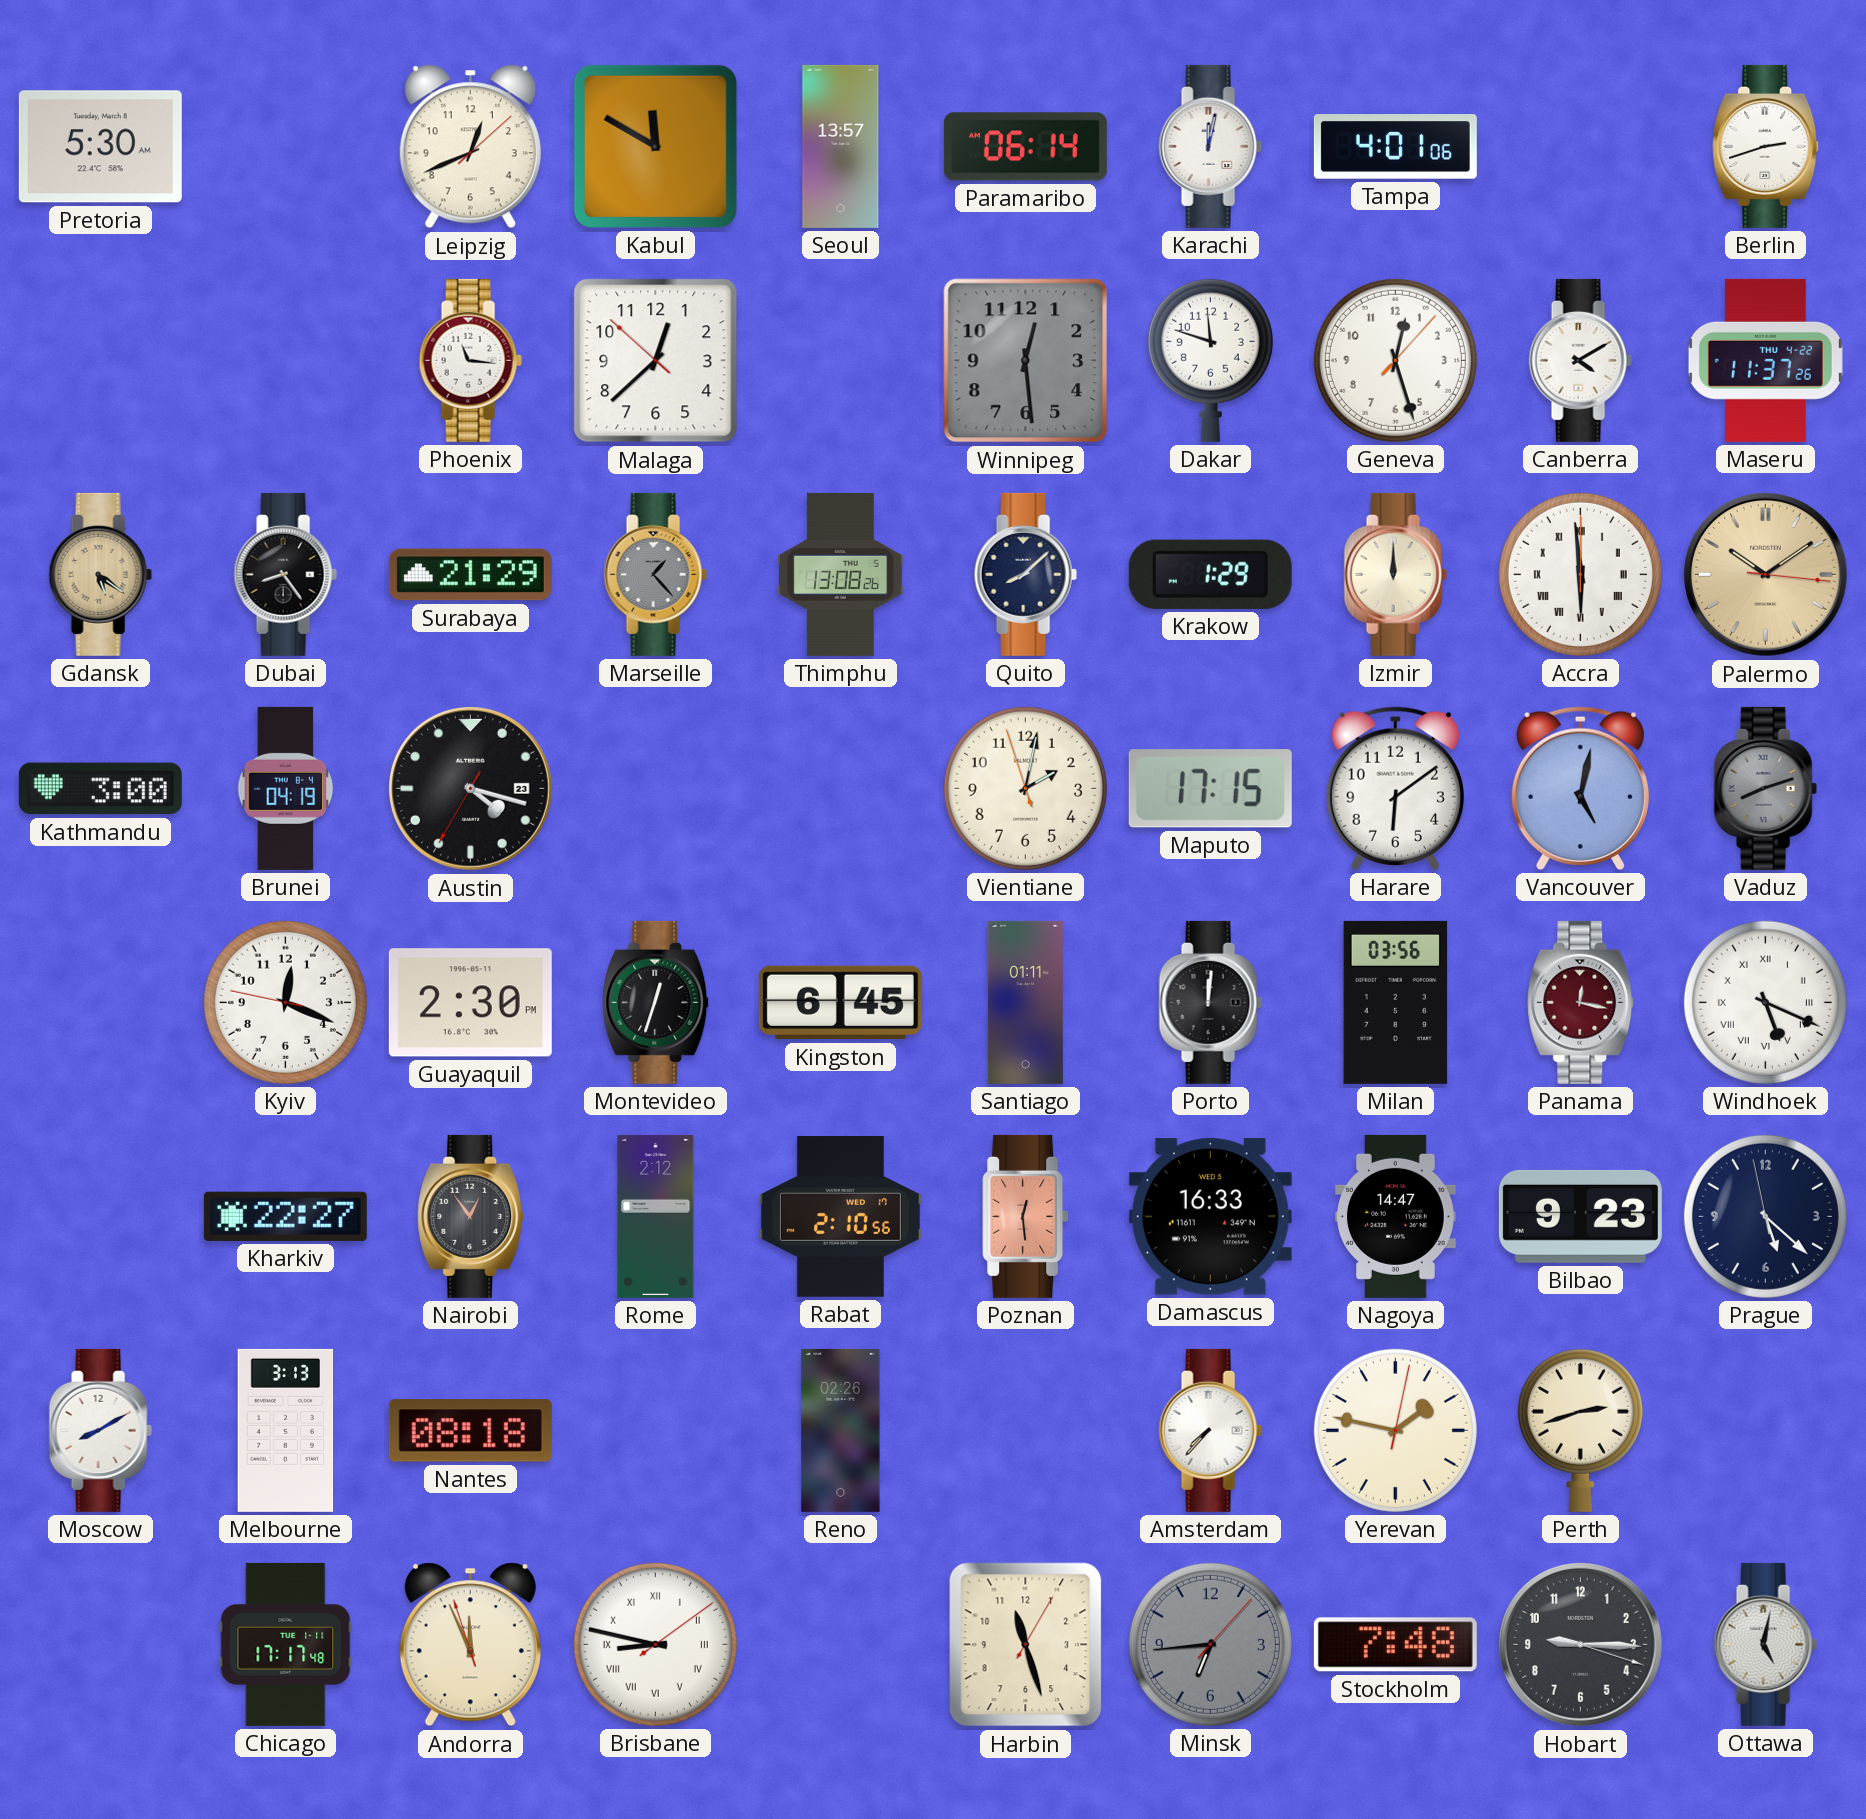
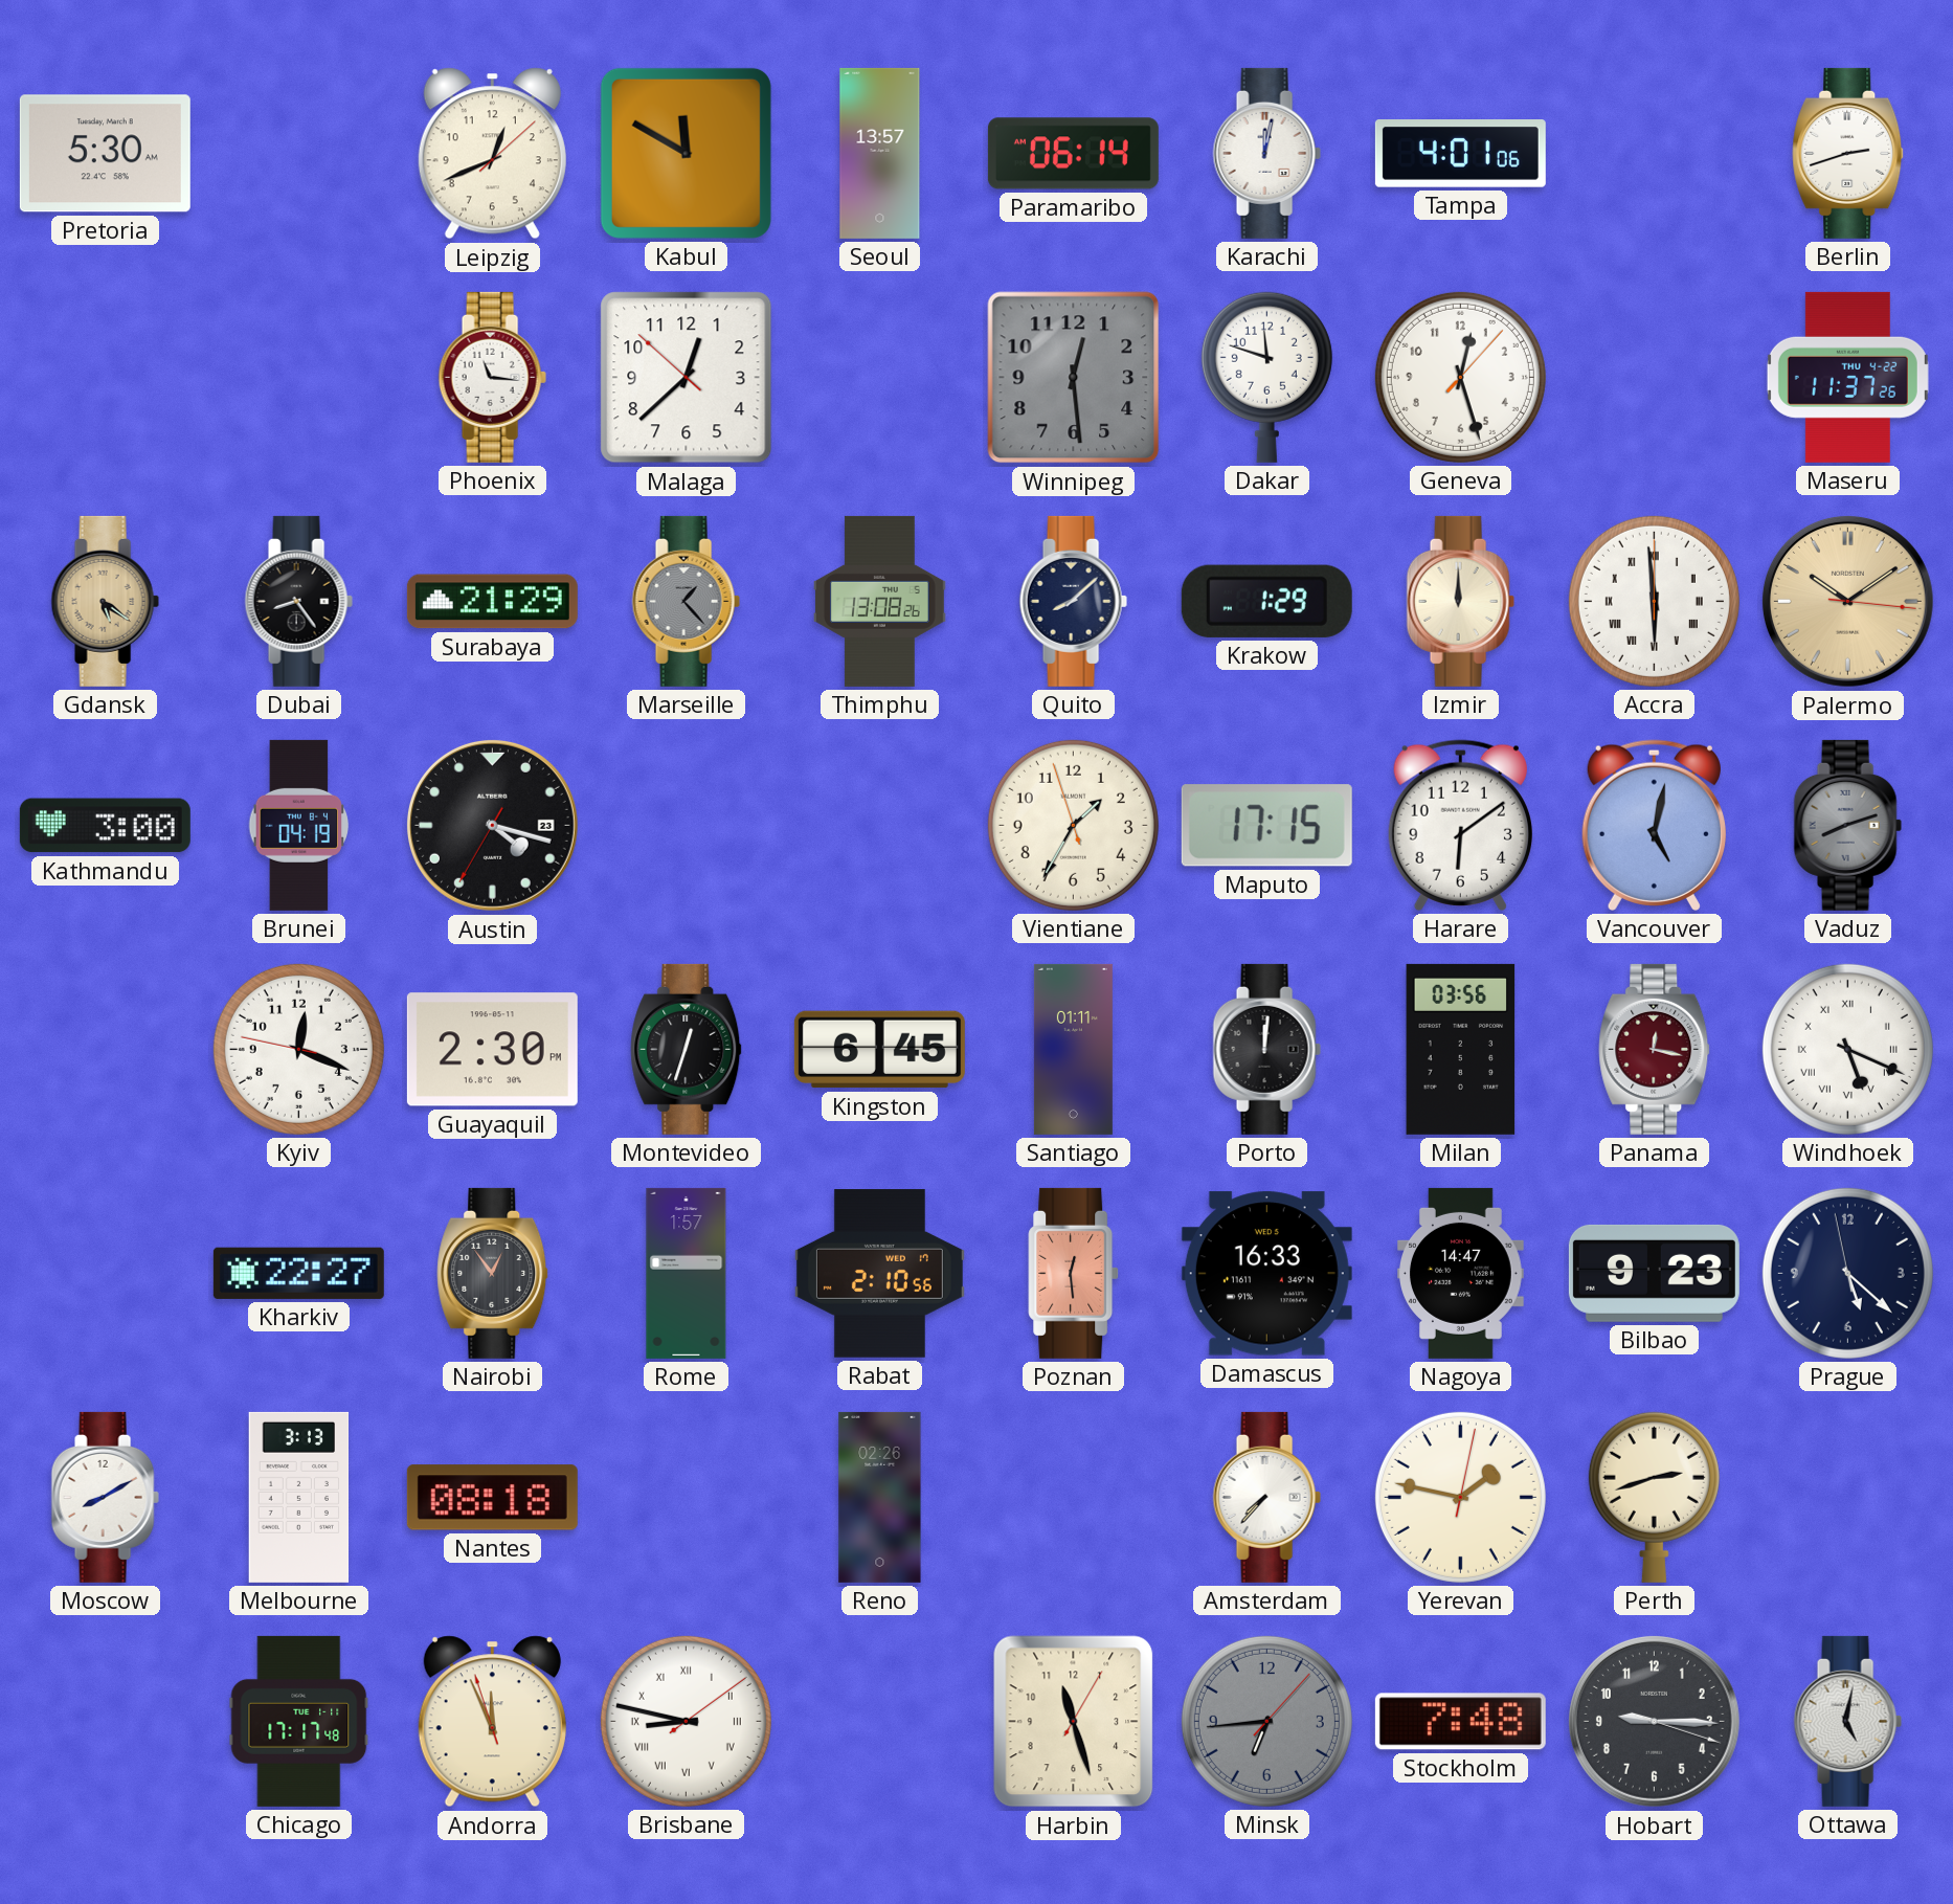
Canberra: 4:10 -> none
Vientiane: 2:01 -> 1:34
Rome: 2:12 -> 1:57
